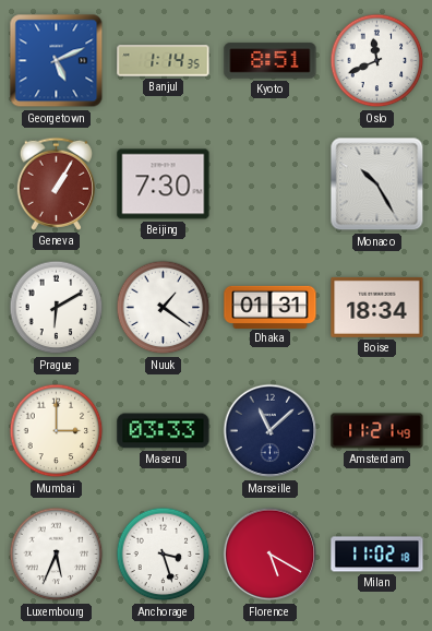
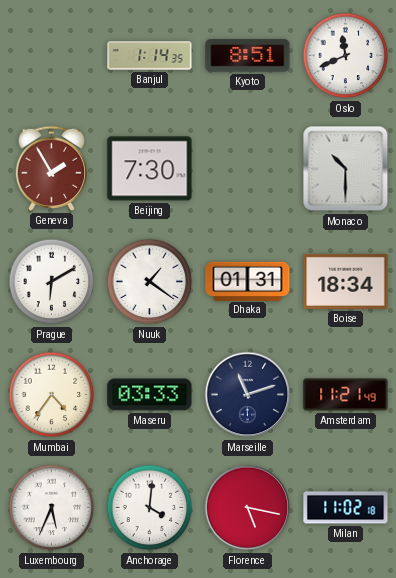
Georgetown: 5:11 -> none
Geneva: 1:05 -> 1:55
Monaco: 10:25 -> 10:30
Mumbai: 3:00 -> 4:36
Marseille: 11:08 -> 11:12
Anchorage: 3:27 -> 4:01
Florence: 5:20 -> 5:17
